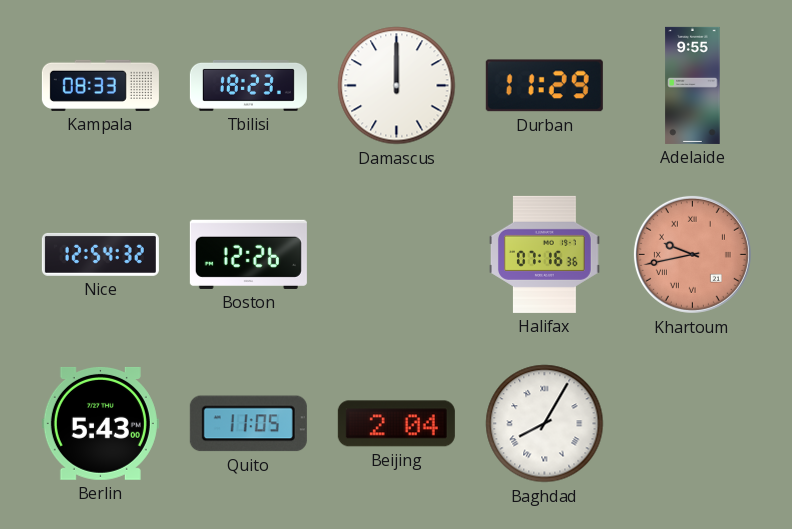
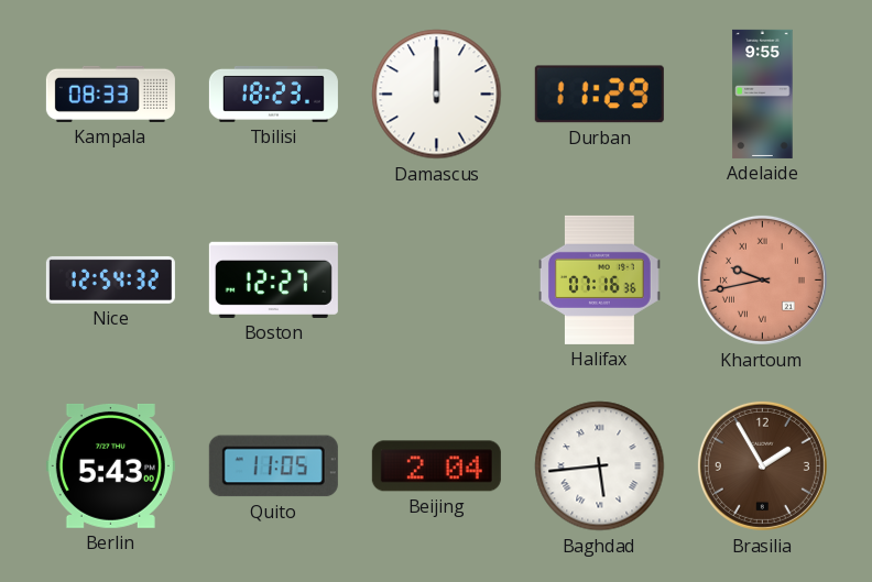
Boston: 12:26 -> 12:27
Baghdad: 8:05 -> 5:44
Brasilia: none -> 1:55
